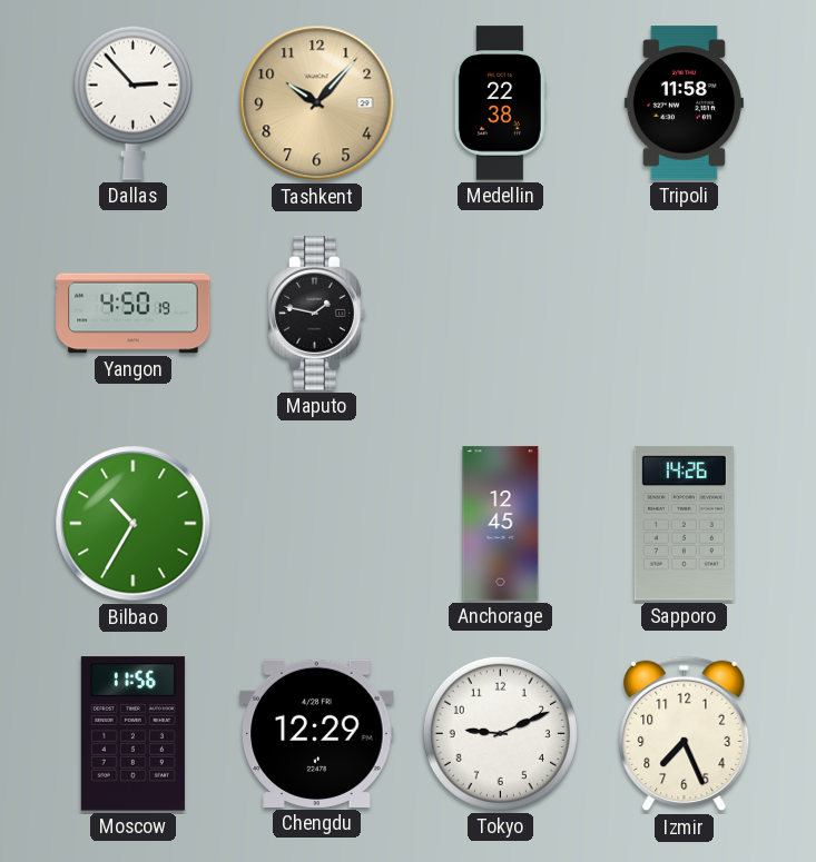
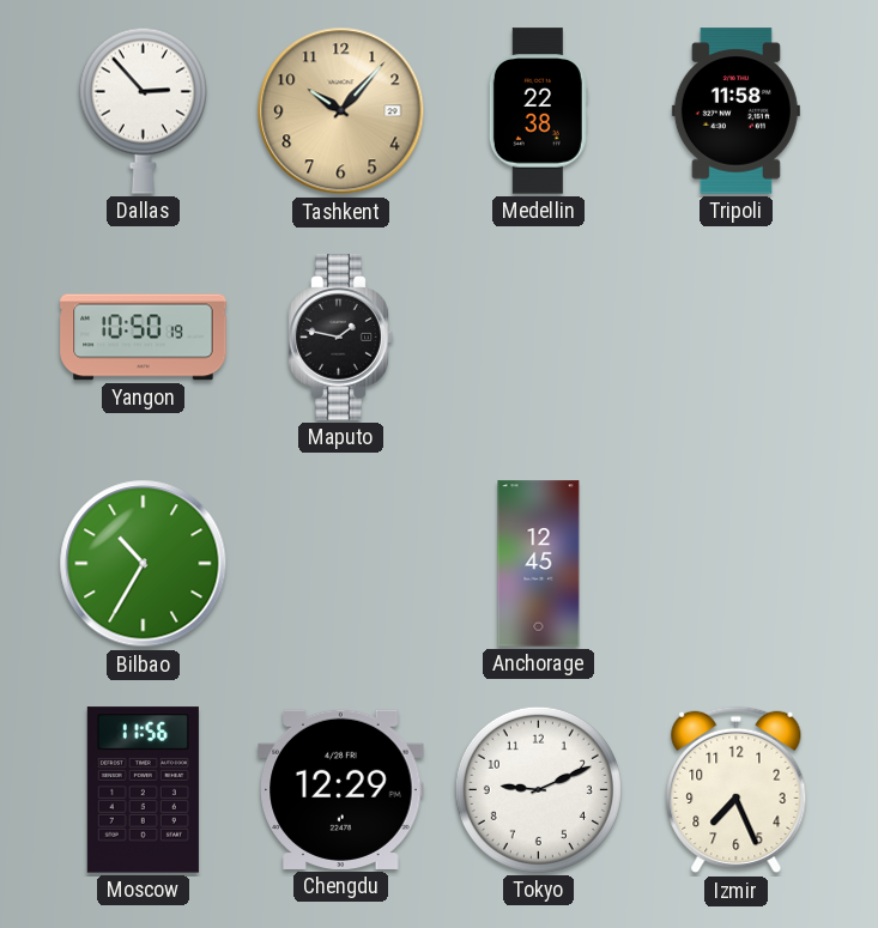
Yangon: 4:50 -> 10:50
Sapporo: 14:26 -> none
